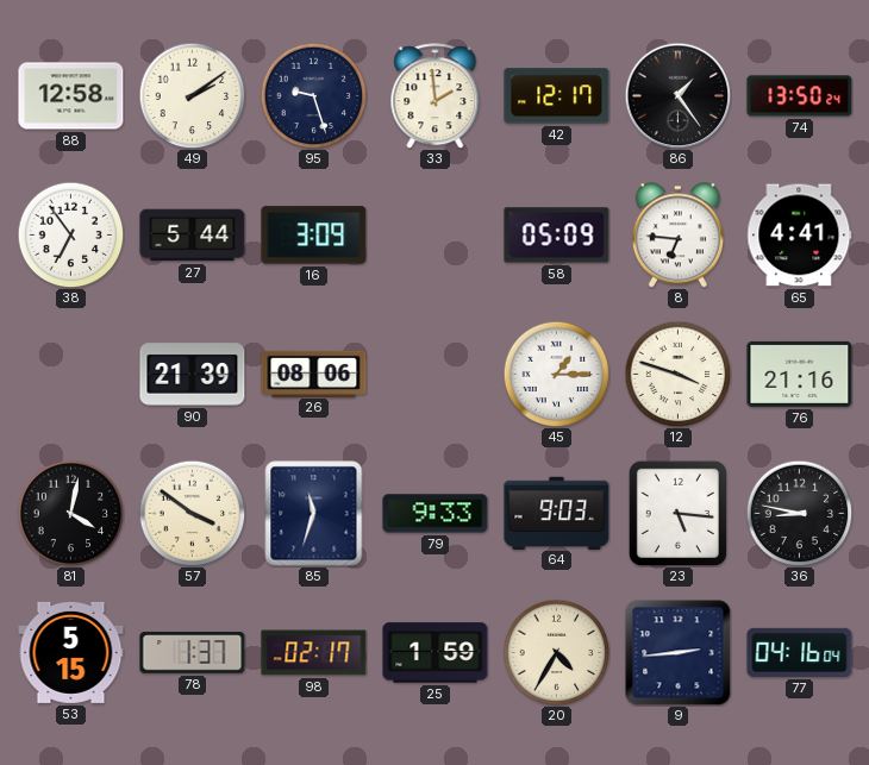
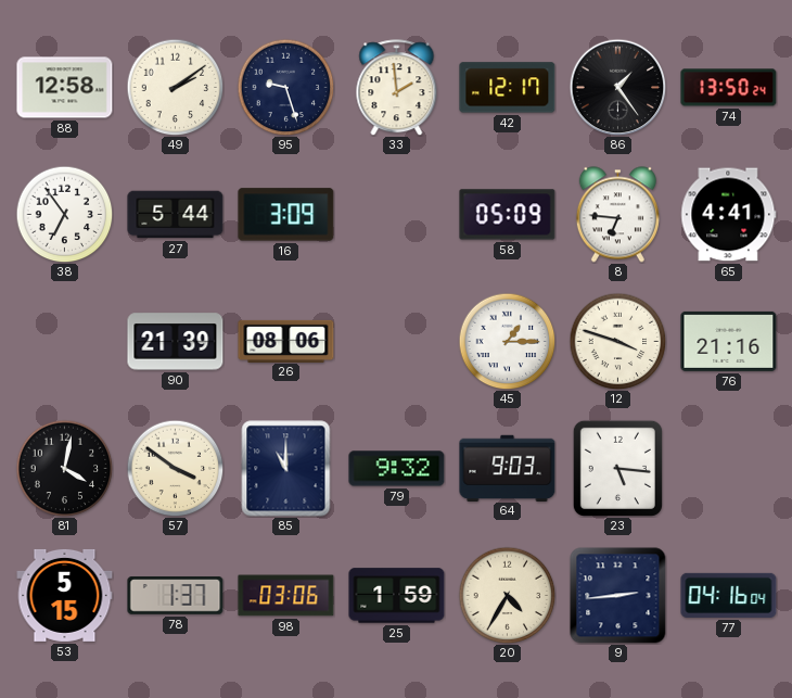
85: 11:33 -> 11:00
79: 9:33 -> 9:32
36: 8:47 -> none
98: 02:17 -> 03:06
